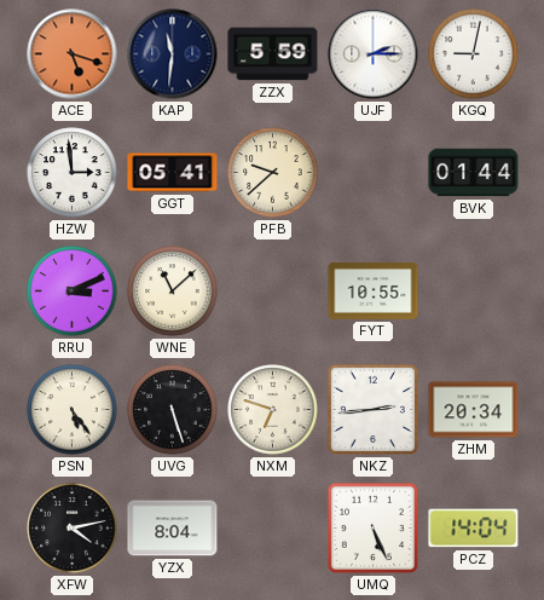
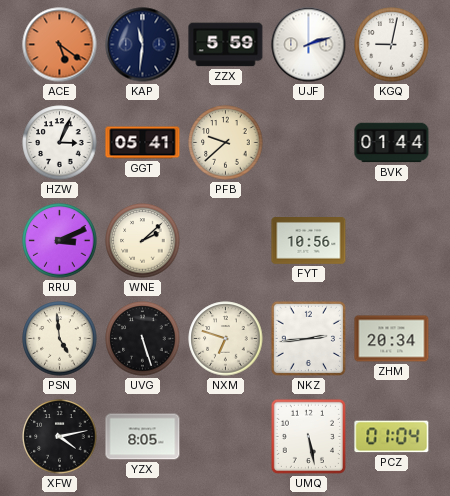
ACE: 5:18 -> 5:21
UJF: 2:15 -> 2:12
HZW: 2:59 -> 3:04
WNE: 11:08 -> 2:08
FYT: 10:55 -> 10:56
PSN: 5:24 -> 4:59
YZX: 8:04 -> 8:05
UMQ: 5:26 -> 5:28
PCZ: 14:04 -> 01:04
